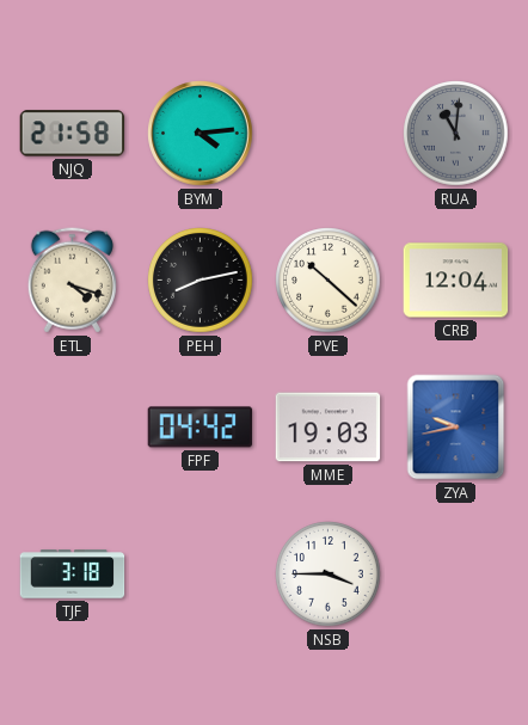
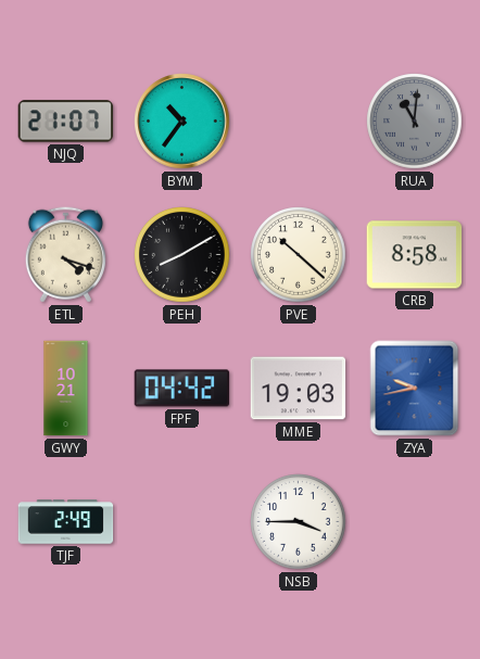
NJQ: 21:58 -> 21:07
BYM: 4:14 -> 10:36
PEH: 8:13 -> 8:10
CRB: 12:04 -> 8:58
GWY: none -> 10:21
TJF: 3:18 -> 2:49
